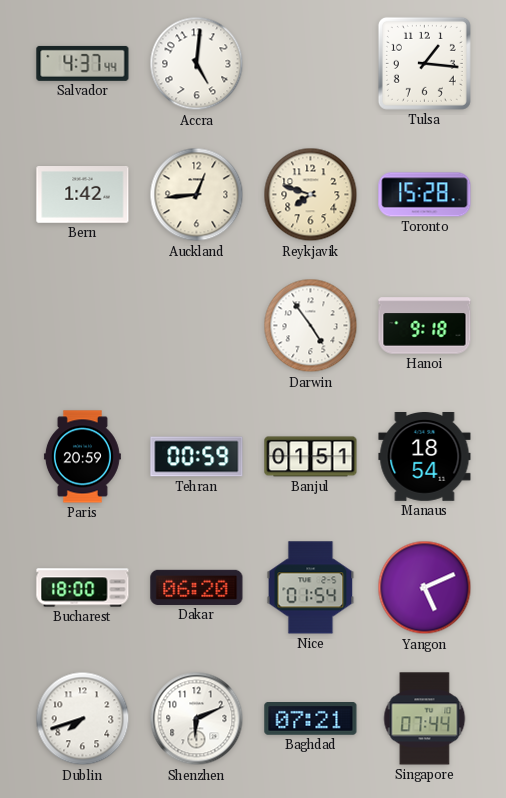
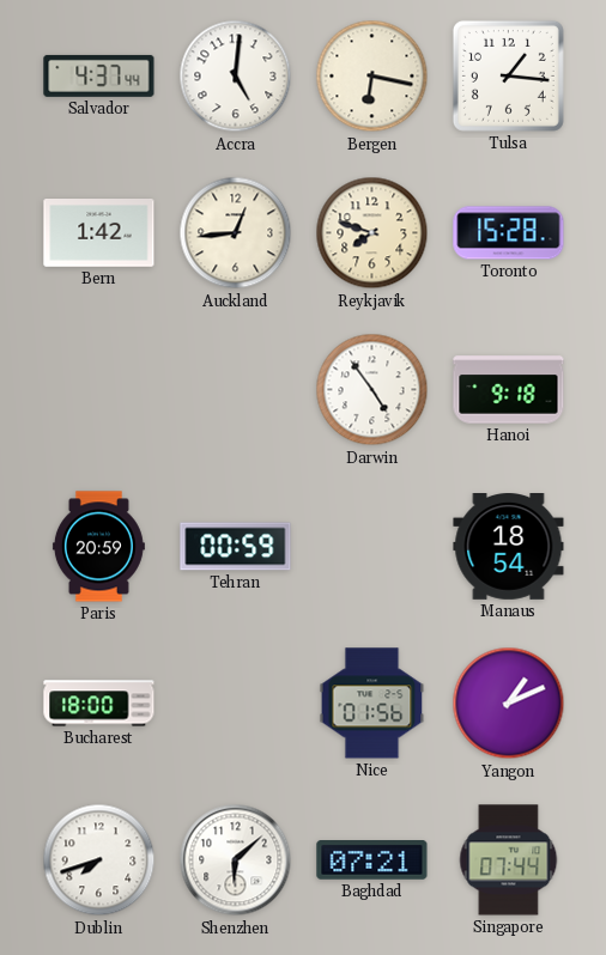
Bergen: none -> 6:17
Banjul: 01:51 -> none
Dakar: 06:20 -> none
Nice: 01:54 -> 01:56
Yangon: 5:11 -> 1:11
Shenzhen: 6:11 -> 6:08
